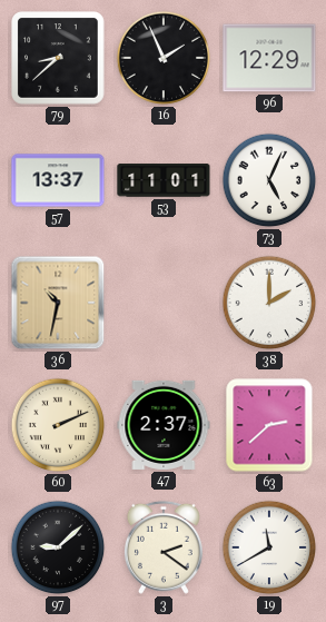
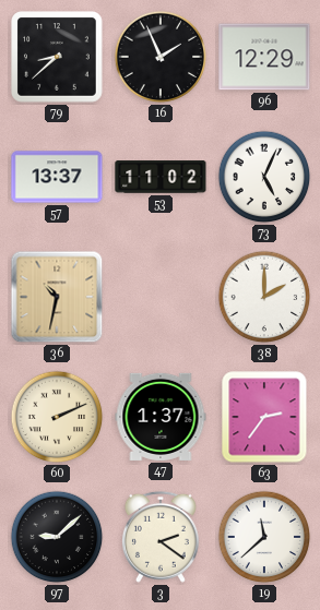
53: 11:01 -> 11:02
47: 2:37 -> 1:37
63: 2:38 -> 2:36
19: 11:40 -> 11:38
